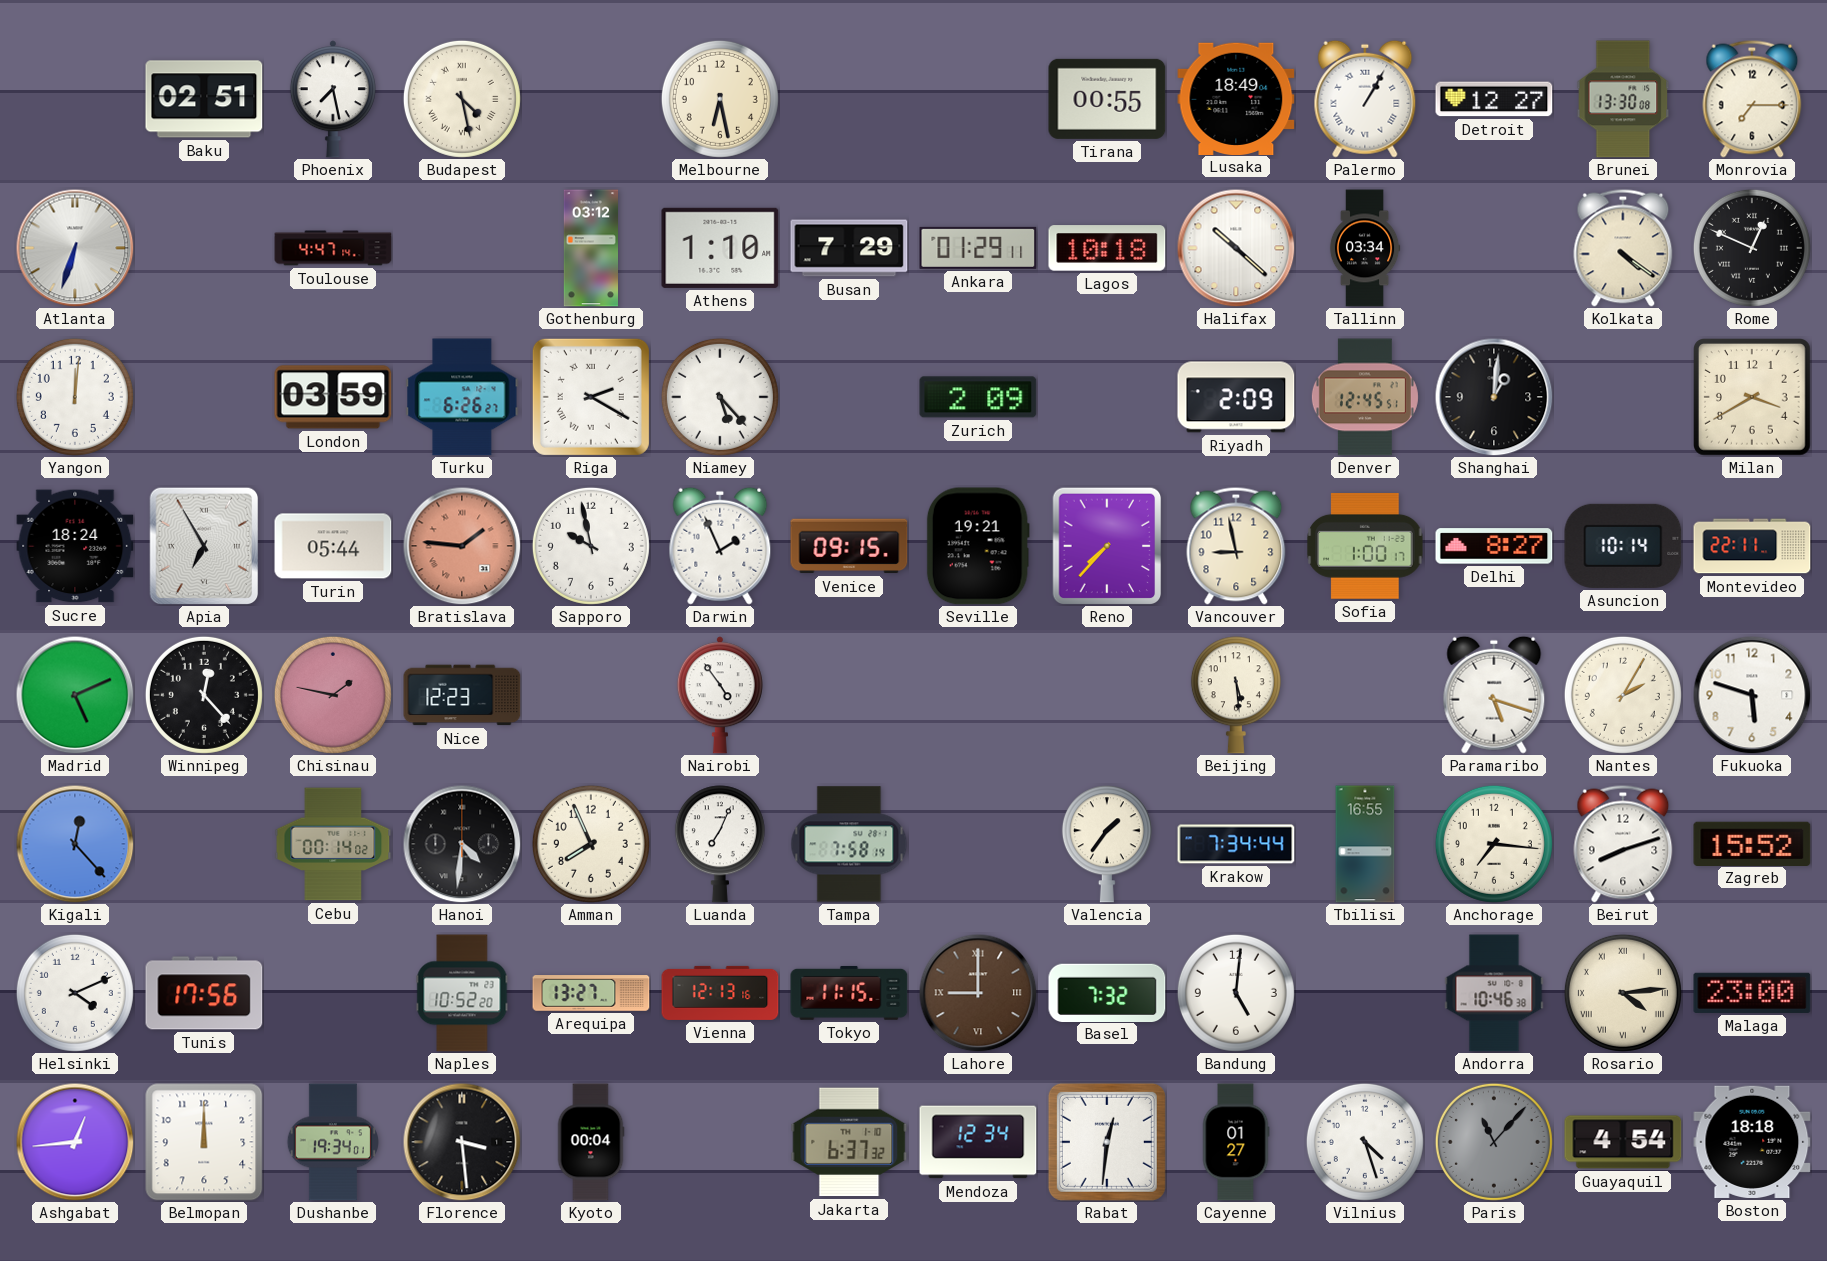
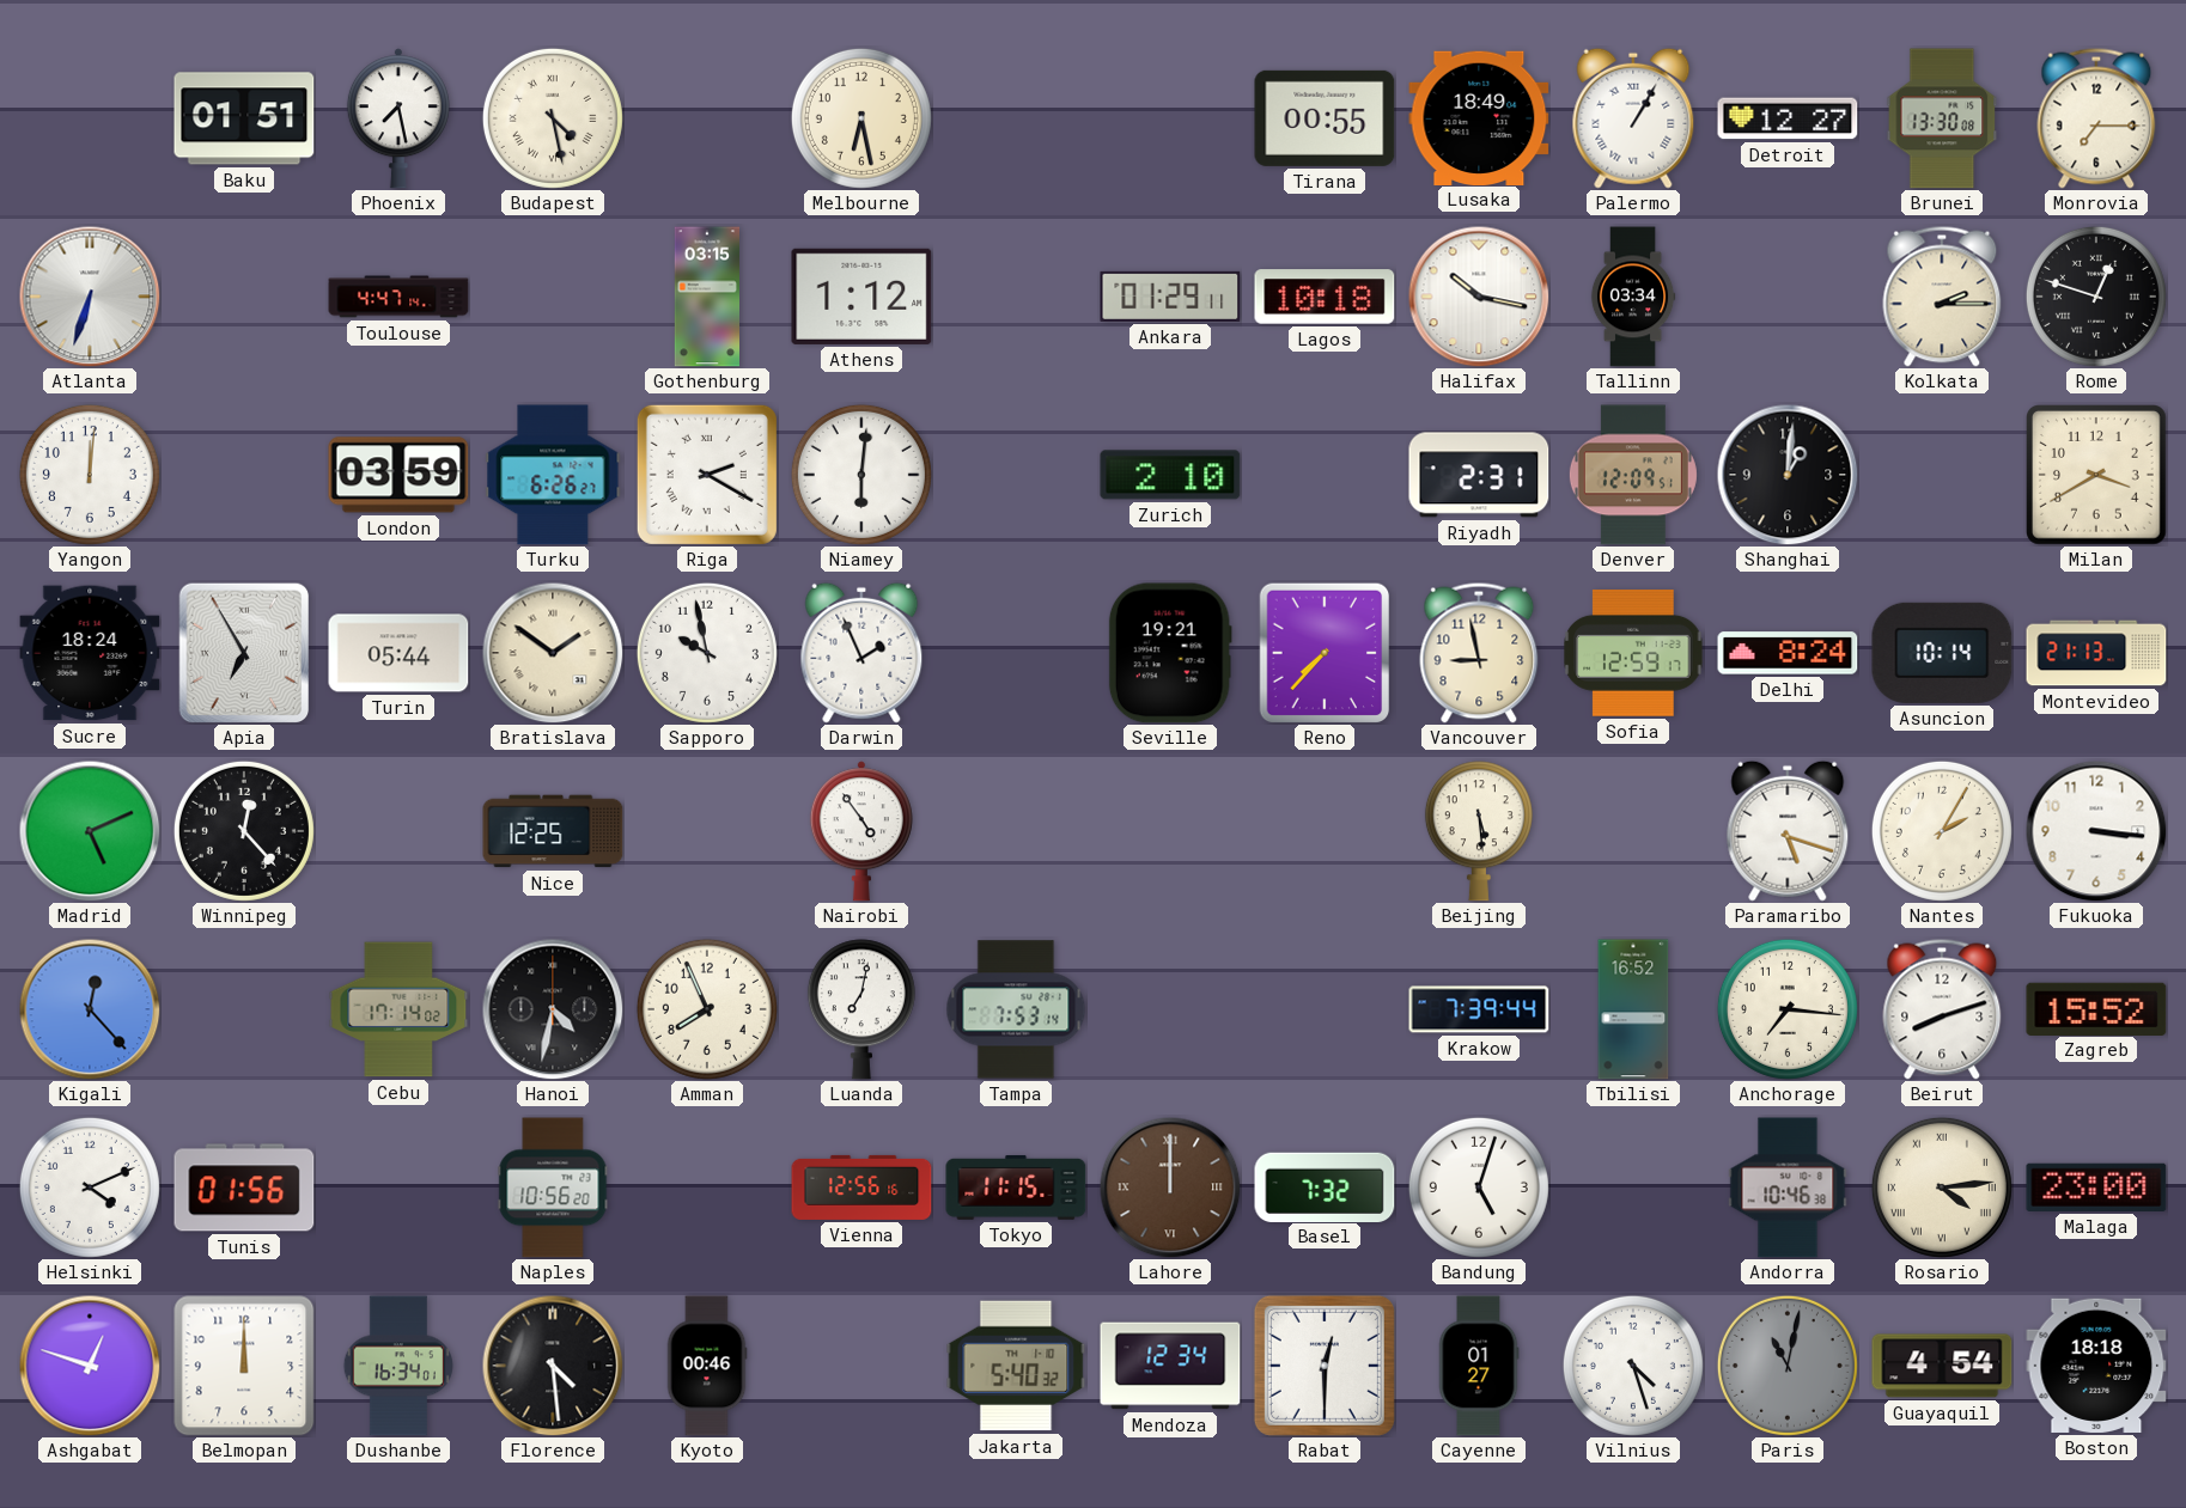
Baku: 02:51 -> 01:51
Gothenburg: 03:12 -> 03:15
Athens: 1:10 -> 1:12
Busan: 7:29 -> none
Halifax: 10:22 -> 10:17
Kolkata: 4:21 -> 2:15
Rome: 12:49 -> 12:48
Niamey: 5:23 -> 6:01
Zurich: 2:09 -> 2:10
Riyadh: 2:09 -> 2:31
Denver: 12:45 -> 12:09
Bratislava: 1:46 -> 1:51
Bratislava dial: salmon -> cream
Venice: 09:15 -> none
Sofia: 1:00 -> 12:59
Delhi: 8:27 -> 8:24
Montevideo: 22:11 -> 21:13
Chisinau: 1:47 -> none
Nice: 12:23 -> 12:25
Fukuoka: 5:48 -> 3:16
Cebu: 00:14 -> 17:14
Hanoi: 4:31 -> 4:32
Luanda: 7:04 -> 7:02
Tampa: 7:58 -> 7:53
Valencia: 1:36 -> none
Krakow: 7:34 -> 7:39
Tbilisi: 16:55 -> 16:52
Tunis: 17:56 -> 01:56
Naples: 10:52 -> 10:56
Arequipa: 13:27 -> none
Vienna: 12:13 -> 12:56
Lahore: 9:00 -> 12:00
Bandung: 5:01 -> 5:03
Ashgabat: 12:44 -> 12:48
Dushanbe: 19:34 -> 16:34
Florence: 3:29 -> 4:29
Kyoto: 00:04 -> 00:46
Jakarta: 6:37 -> 5:40
Rabat: 12:31 -> 12:30
Paris: 11:07 -> 11:02
